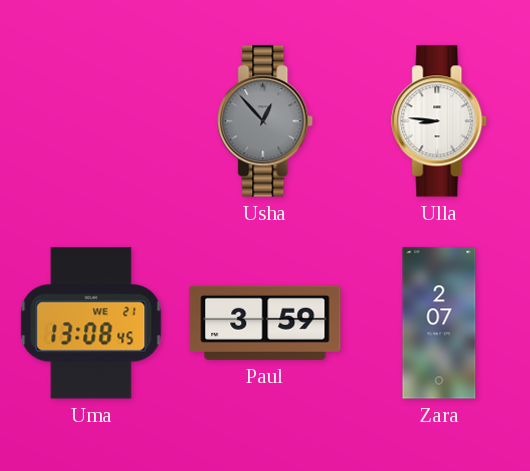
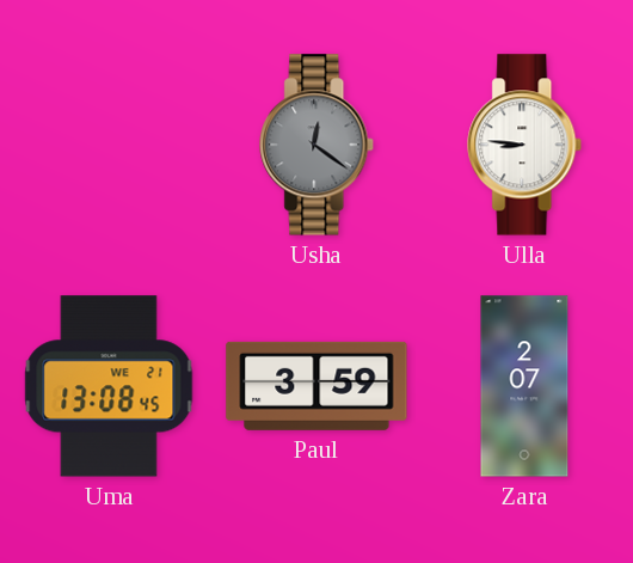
Usha: 12:53 -> 12:21
